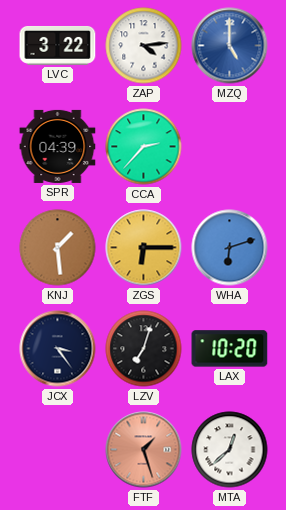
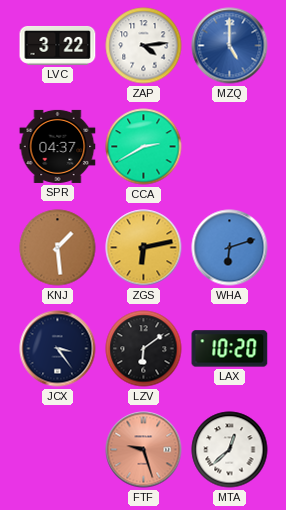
SPR: 04:39 -> 04:37
CCA: 2:37 -> 2:40
ZGS: 6:15 -> 6:13
LZV: 7:03 -> 6:09
FTF: 1:27 -> 9:27
